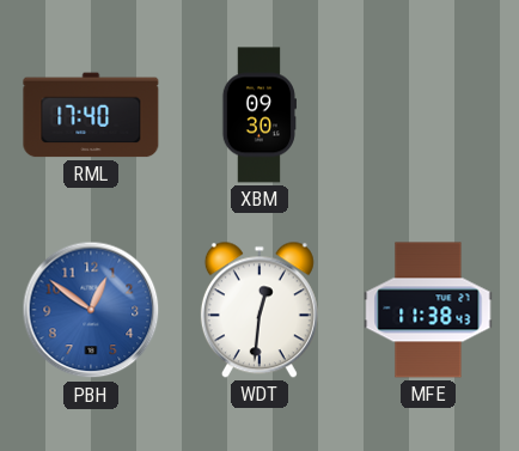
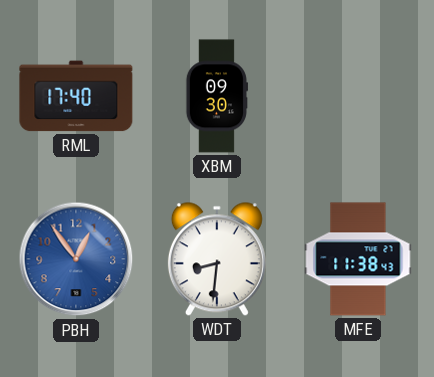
PBH: 12:51 -> 12:54
WDT: 12:31 -> 8:31
